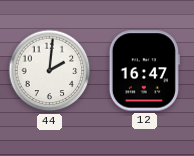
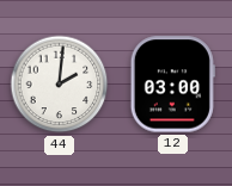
12: 16:47 -> 03:00
